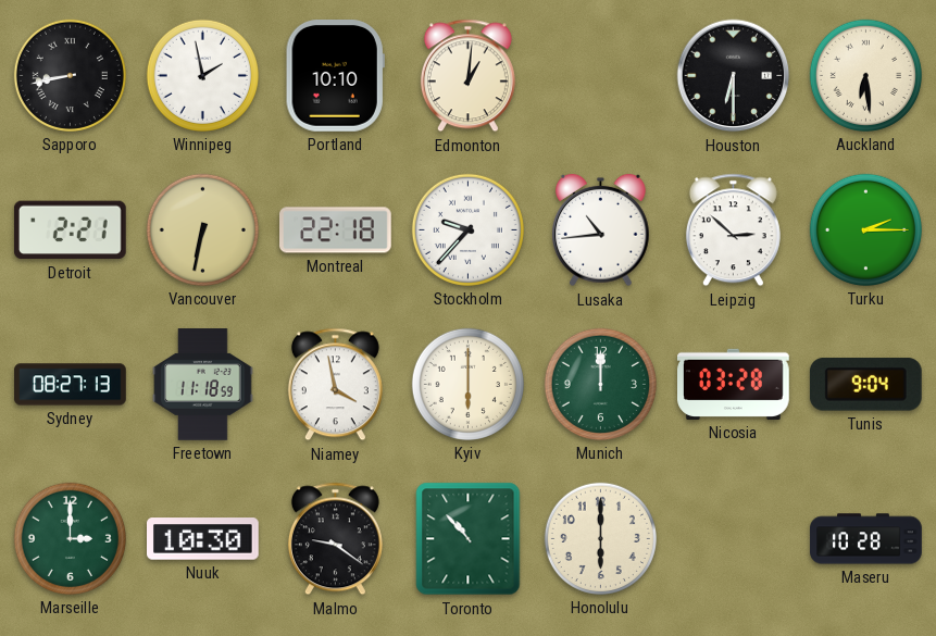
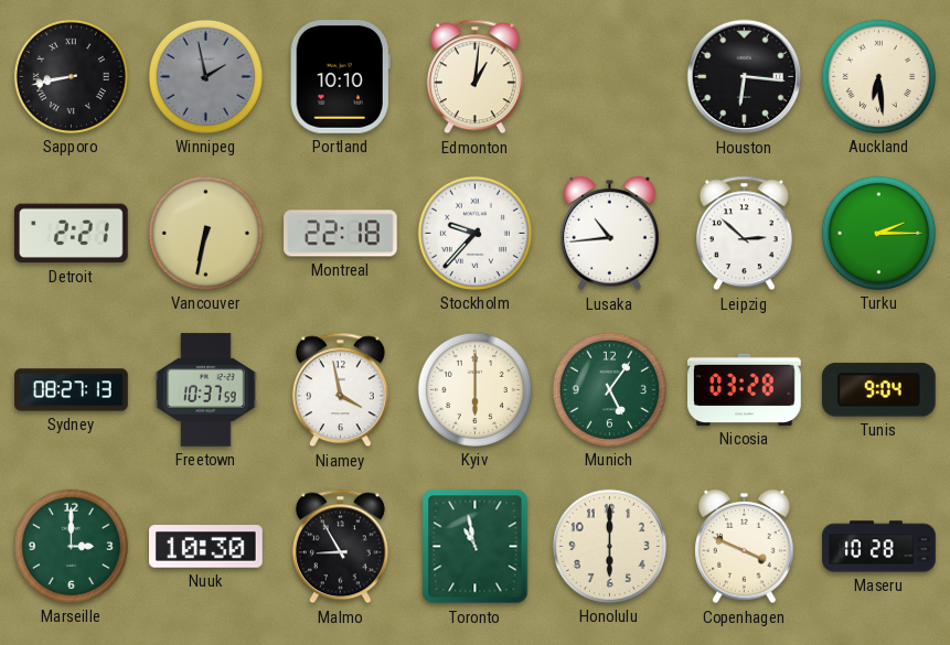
Winnipeg dial: white -> grey
Houston: 6:30 -> 6:16
Freetown: 11:18 -> 10:37
Munich: 12:00 -> 5:06
Malmo: 9:21 -> 8:55
Toronto: 10:53 -> 10:58
Copenhagen: none -> 3:49
